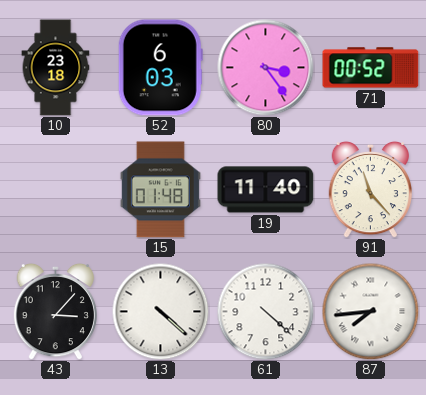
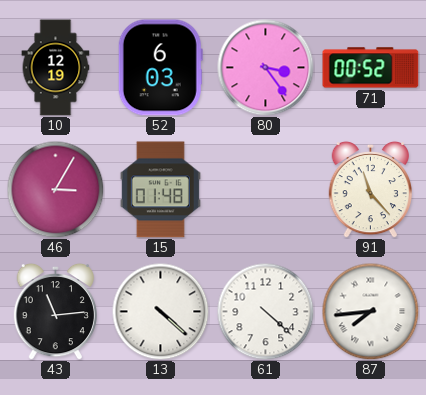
10: 23:18 -> 12:19
46: none -> 3:05
19: 11:40 -> none
43: 3:07 -> 11:14
